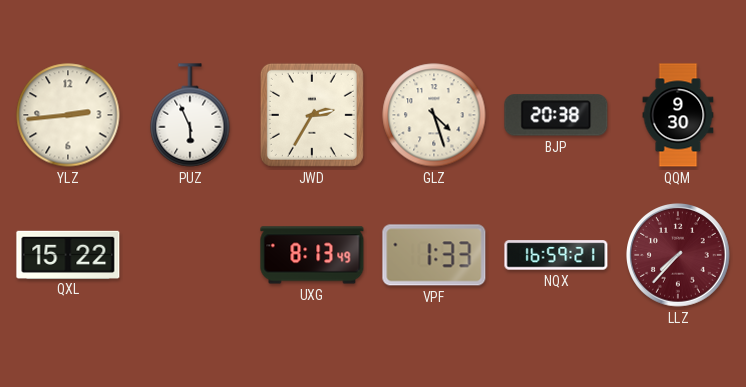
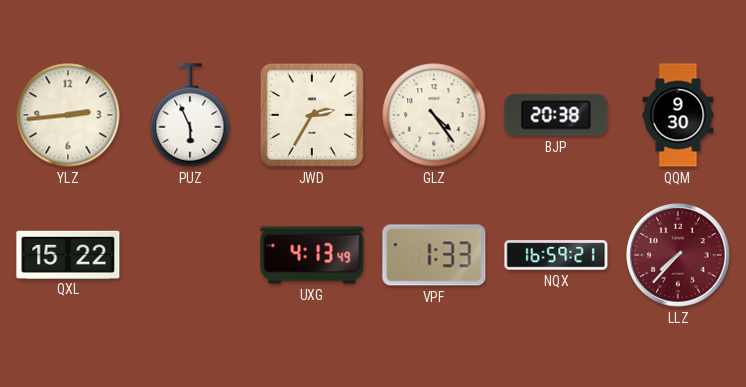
GLZ: 4:27 -> 4:24
UXG: 8:13 -> 4:13
